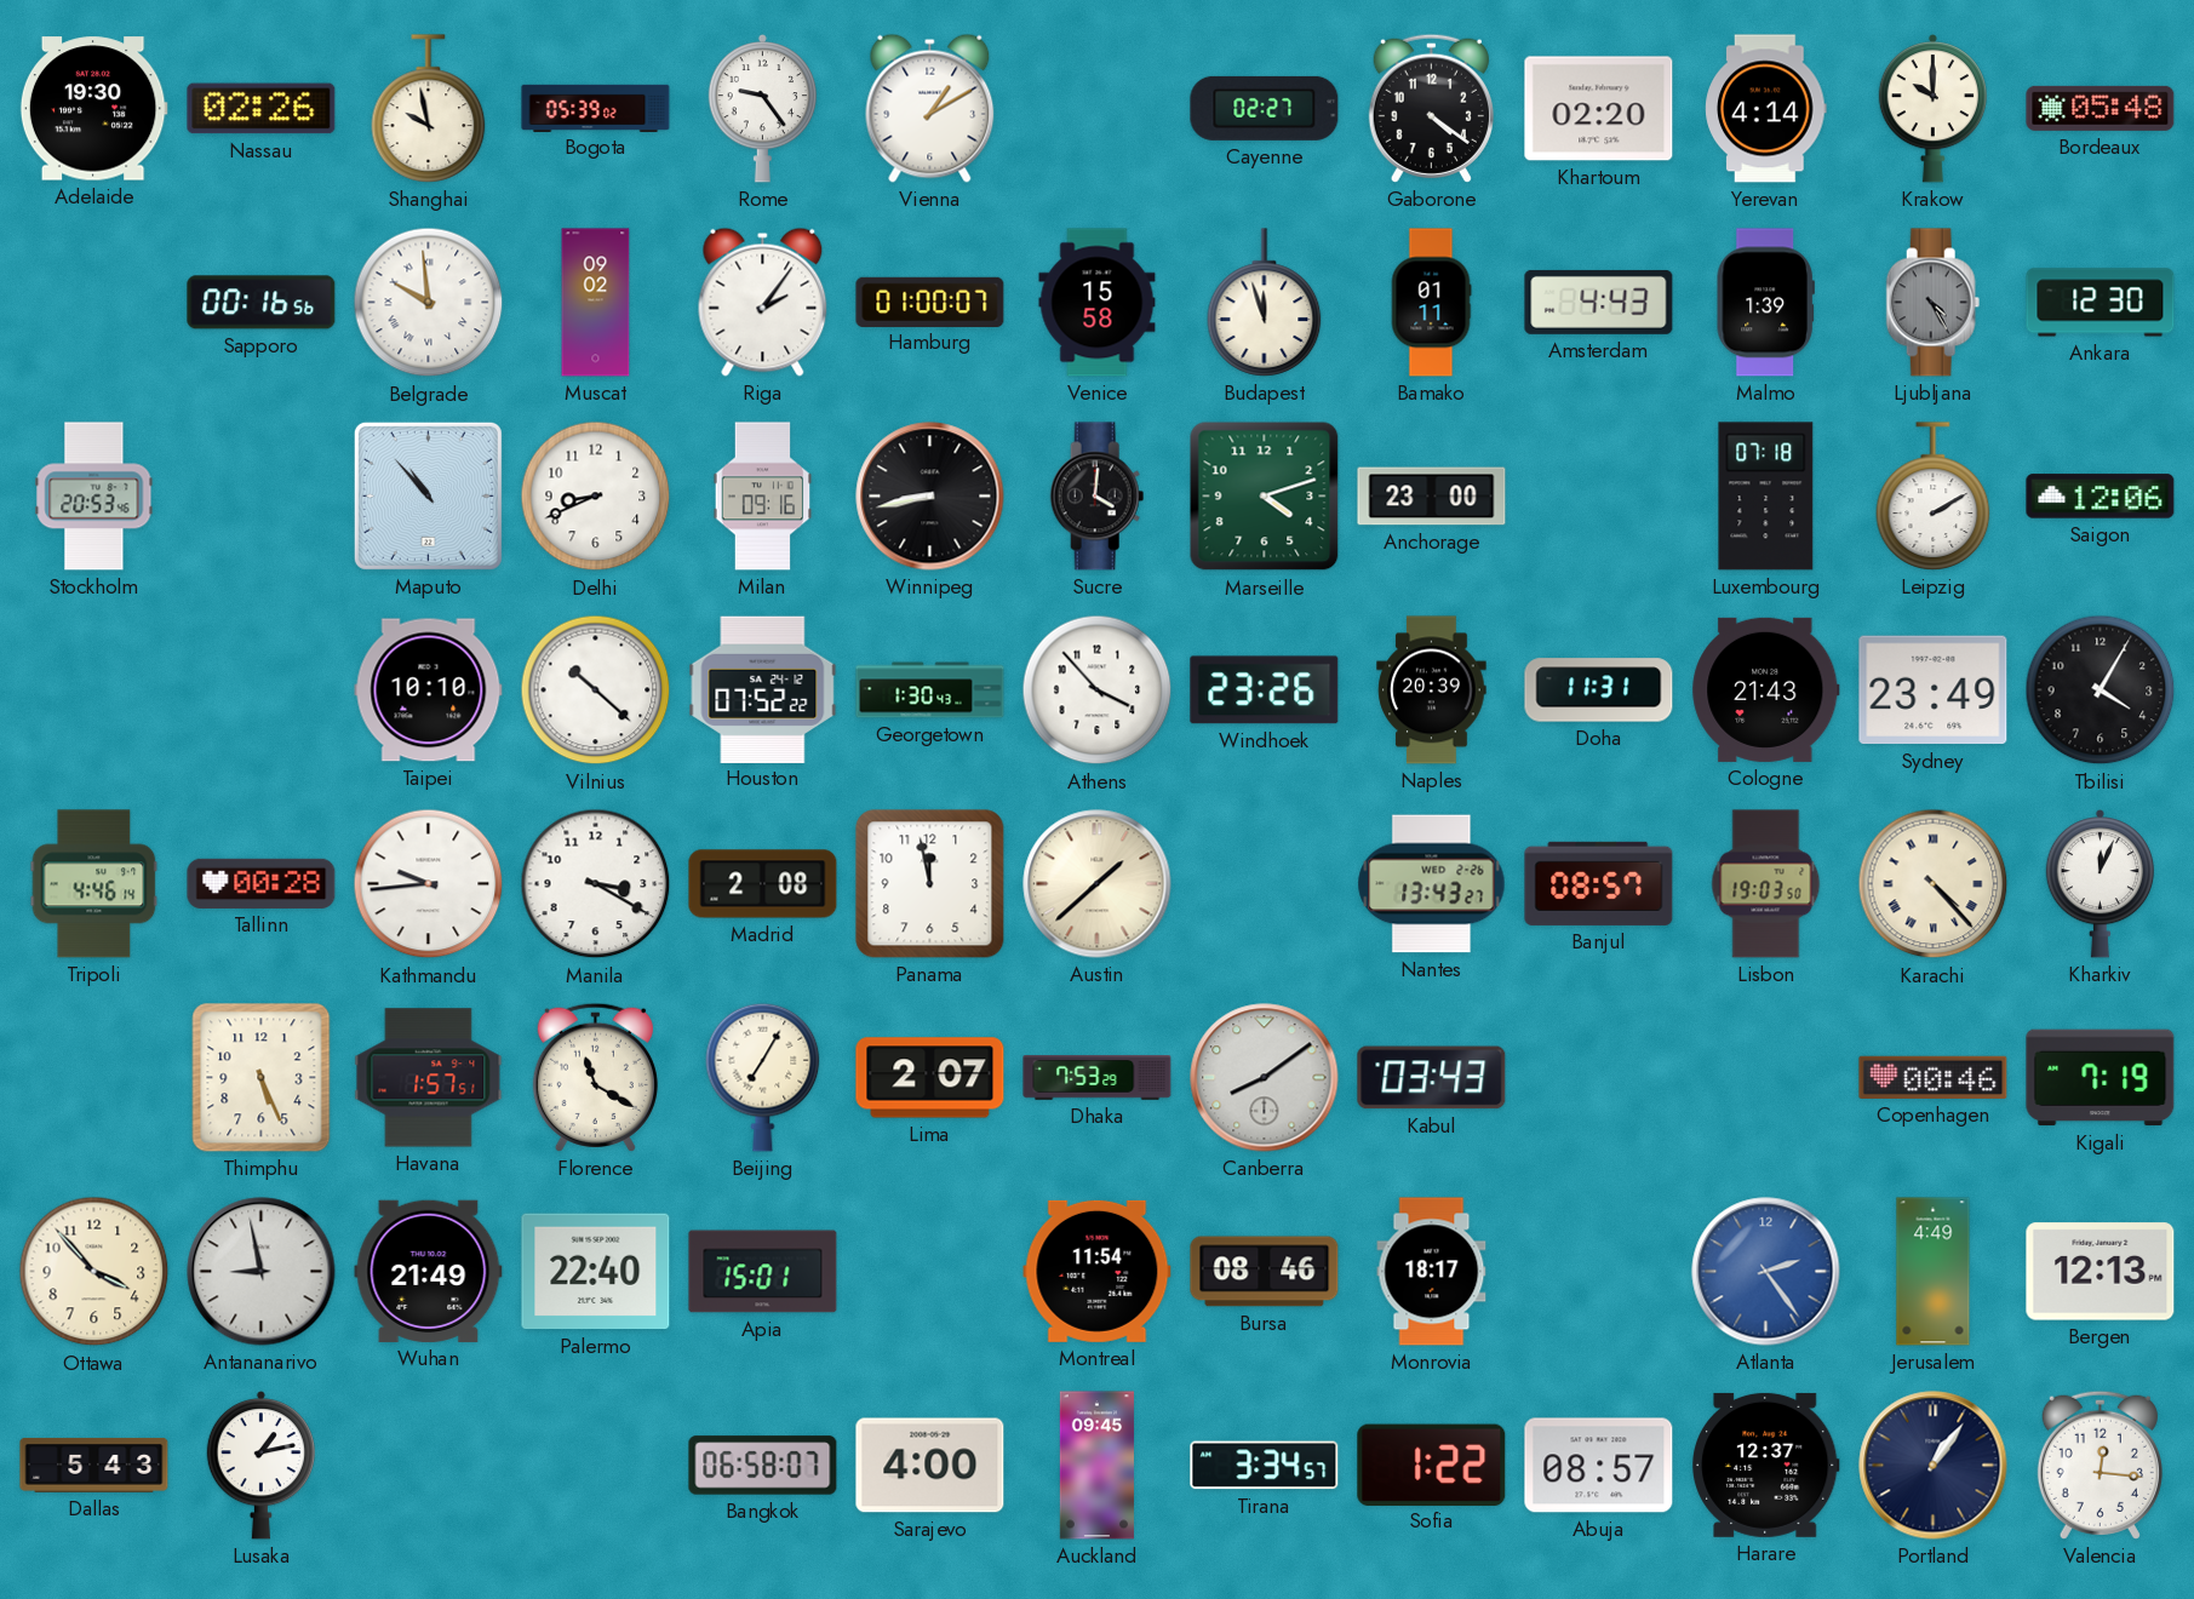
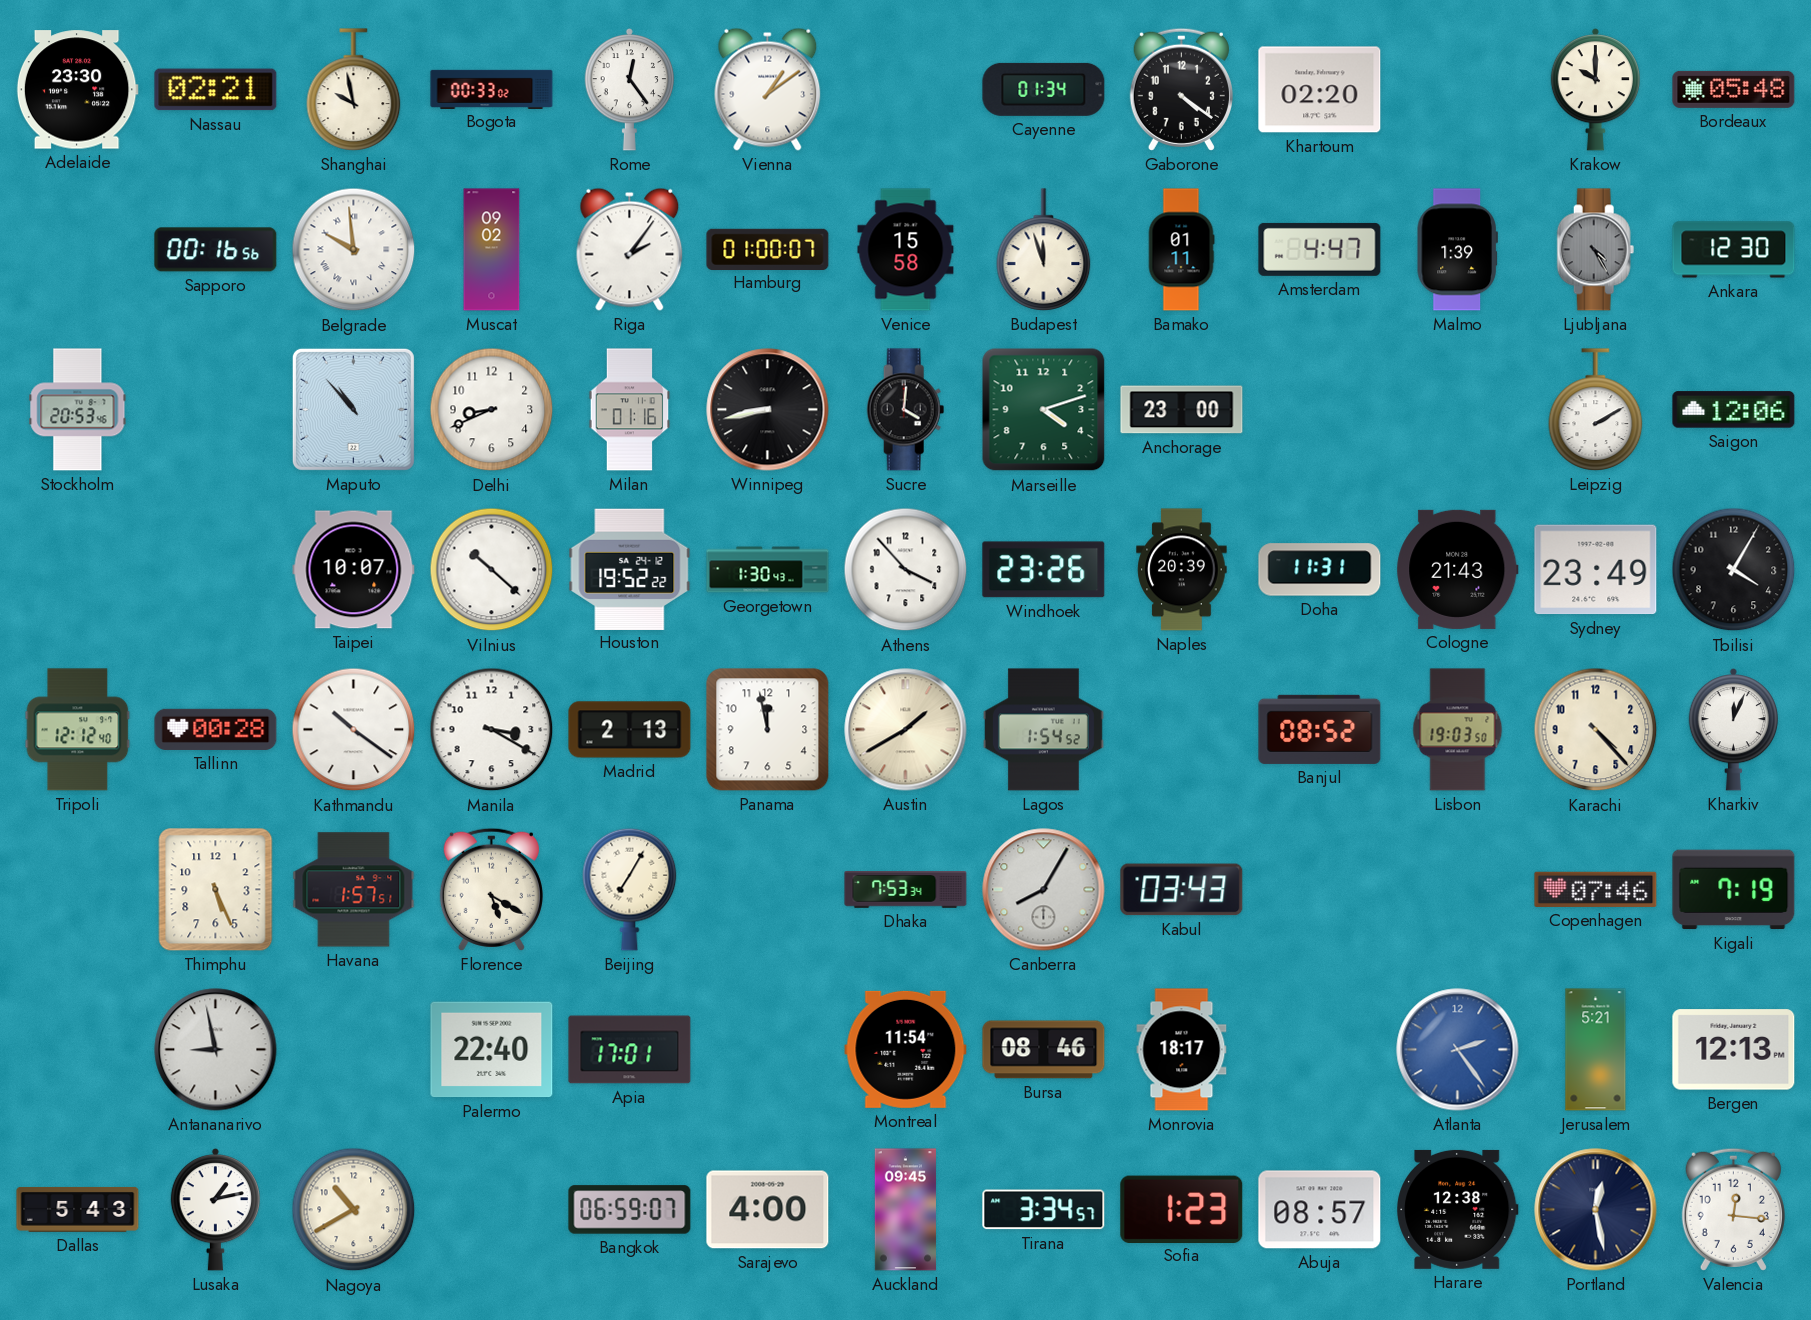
Adelaide: 19:30 -> 23:30
Nassau: 02:26 -> 02:21
Bogota: 05:39 -> 00:33
Rome: 9:24 -> 12:24
Vienna: 1:10 -> 1:09
Cayenne: 02:27 -> 01:34
Yerevan: 4:14 -> none
Amsterdam: 4:43 -> 4:47
Milan: 09:16 -> 01:16
Luxembourg: 07:18 -> none
Taipei: 10:10 -> 10:07
Houston: 07:52 -> 19:52
Tripoli: 4:46 -> 12:12
Kathmandu: 9:44 -> 10:21
Madrid: 2:08 -> 2:13
Austin: 1:38 -> 1:40
Lagos: none -> 1:54
Nantes: 13:43 -> none
Banjul: 08:57 -> 08:52
Karachi numerals: Roman -> Arabic
Florence: 11:20 -> 5:20
Lima: 2:07 -> none
Dhaka: 7:53:29 -> 7:53:34
Canberra: 8:09 -> 8:05
Copenhagen: 00:46 -> 07:46
Ottawa: 3:53 -> none
Wuhan: 21:49 -> none
Apia: 15:01 -> 17:01
Jerusalem: 4:49 -> 5:21
Nagoya: none -> 10:40
Bangkok: 06:58 -> 06:59
Sofia: 1:22 -> 1:23
Harare: 12:37 -> 12:38
Portland: 1:06 -> 12:28
